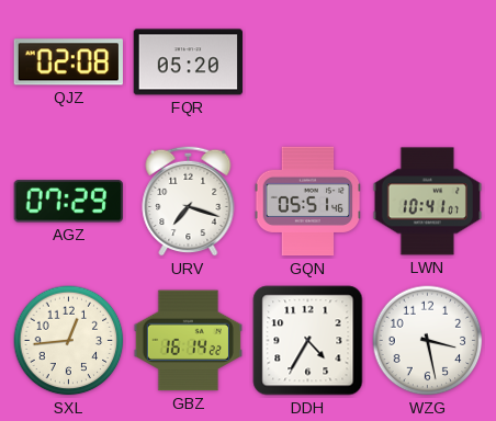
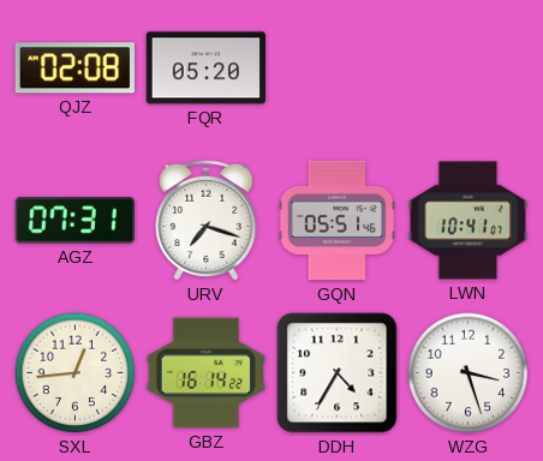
AGZ: 07:29 -> 07:31
WZG: 3:28 -> 3:27
